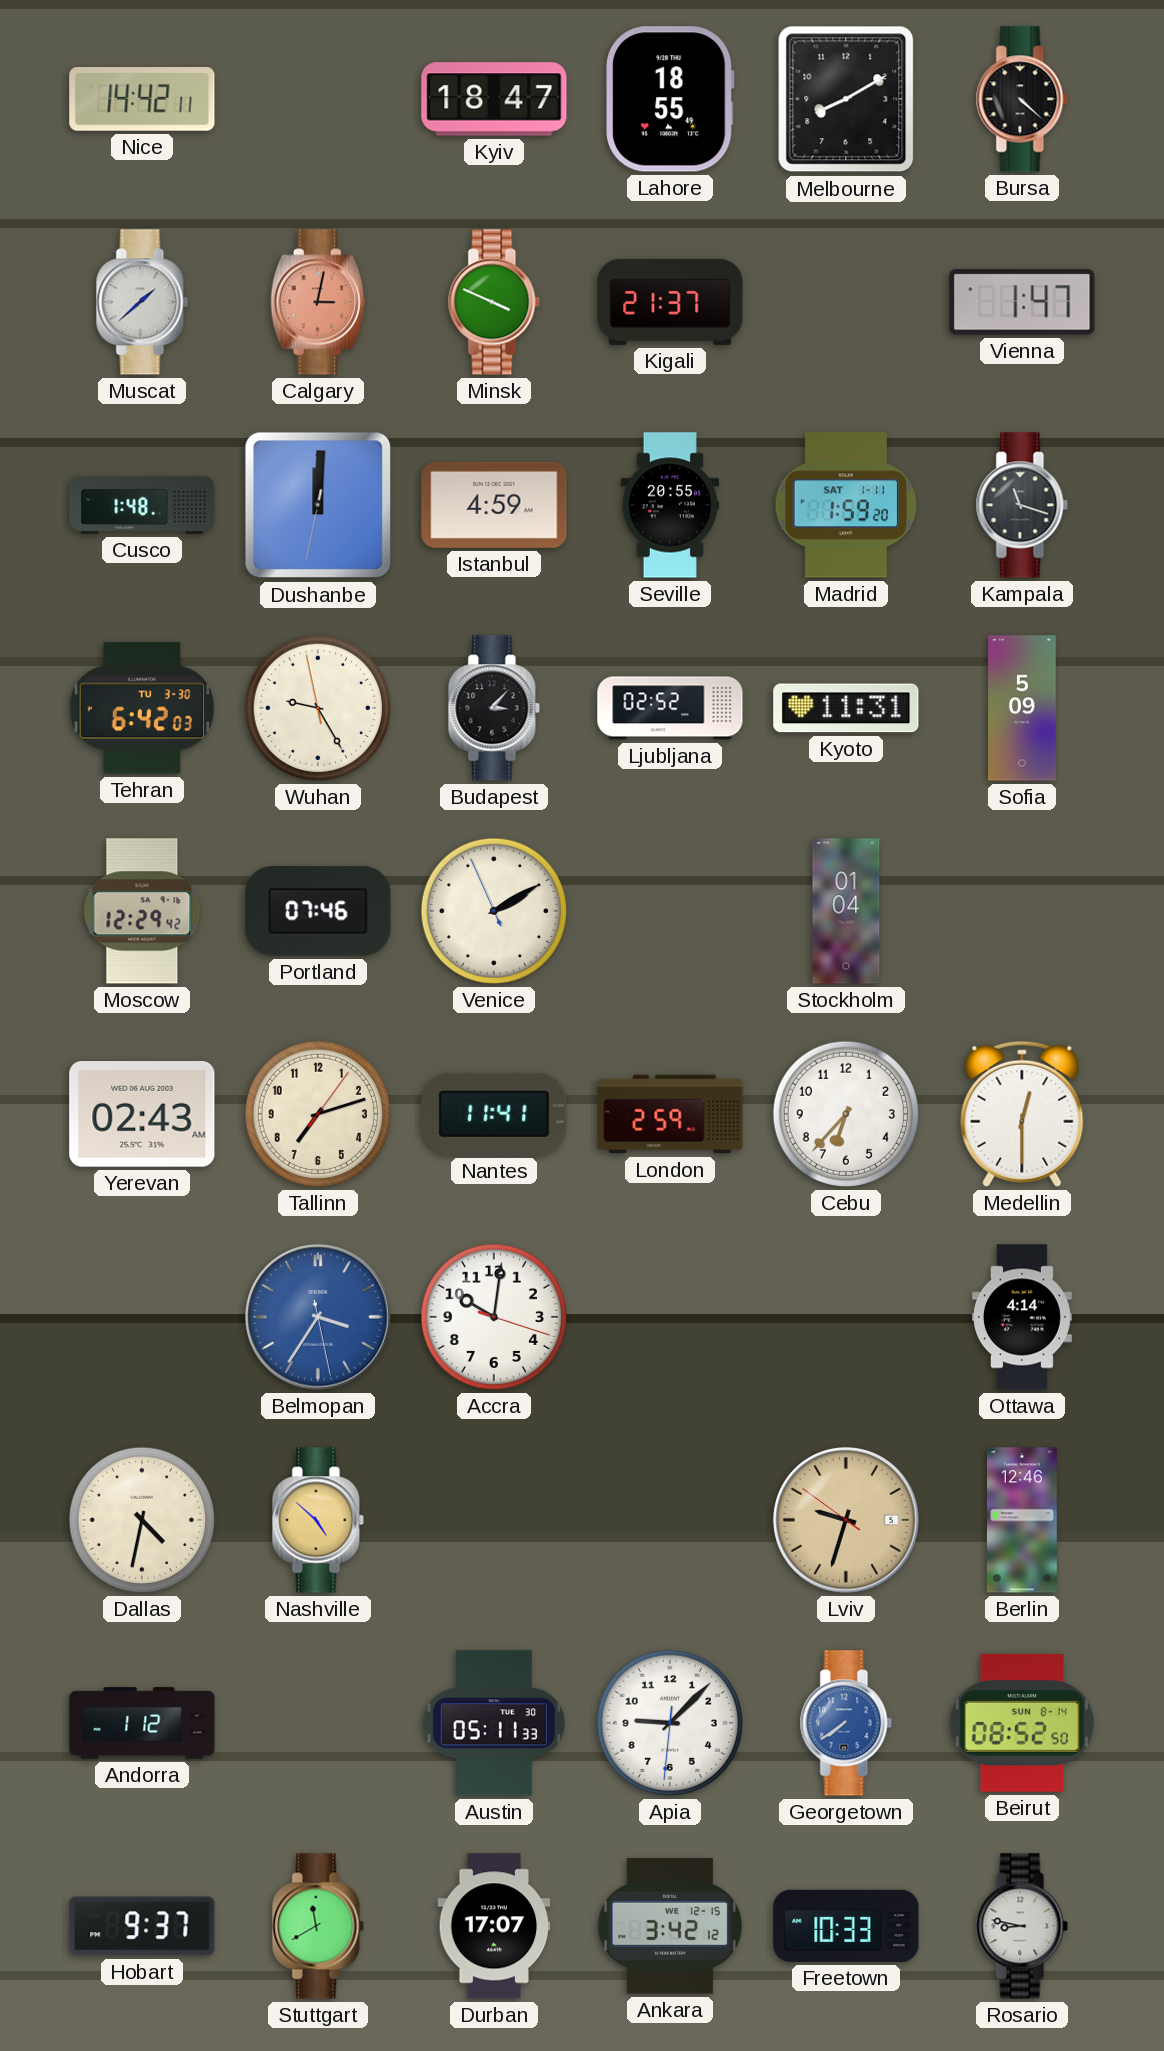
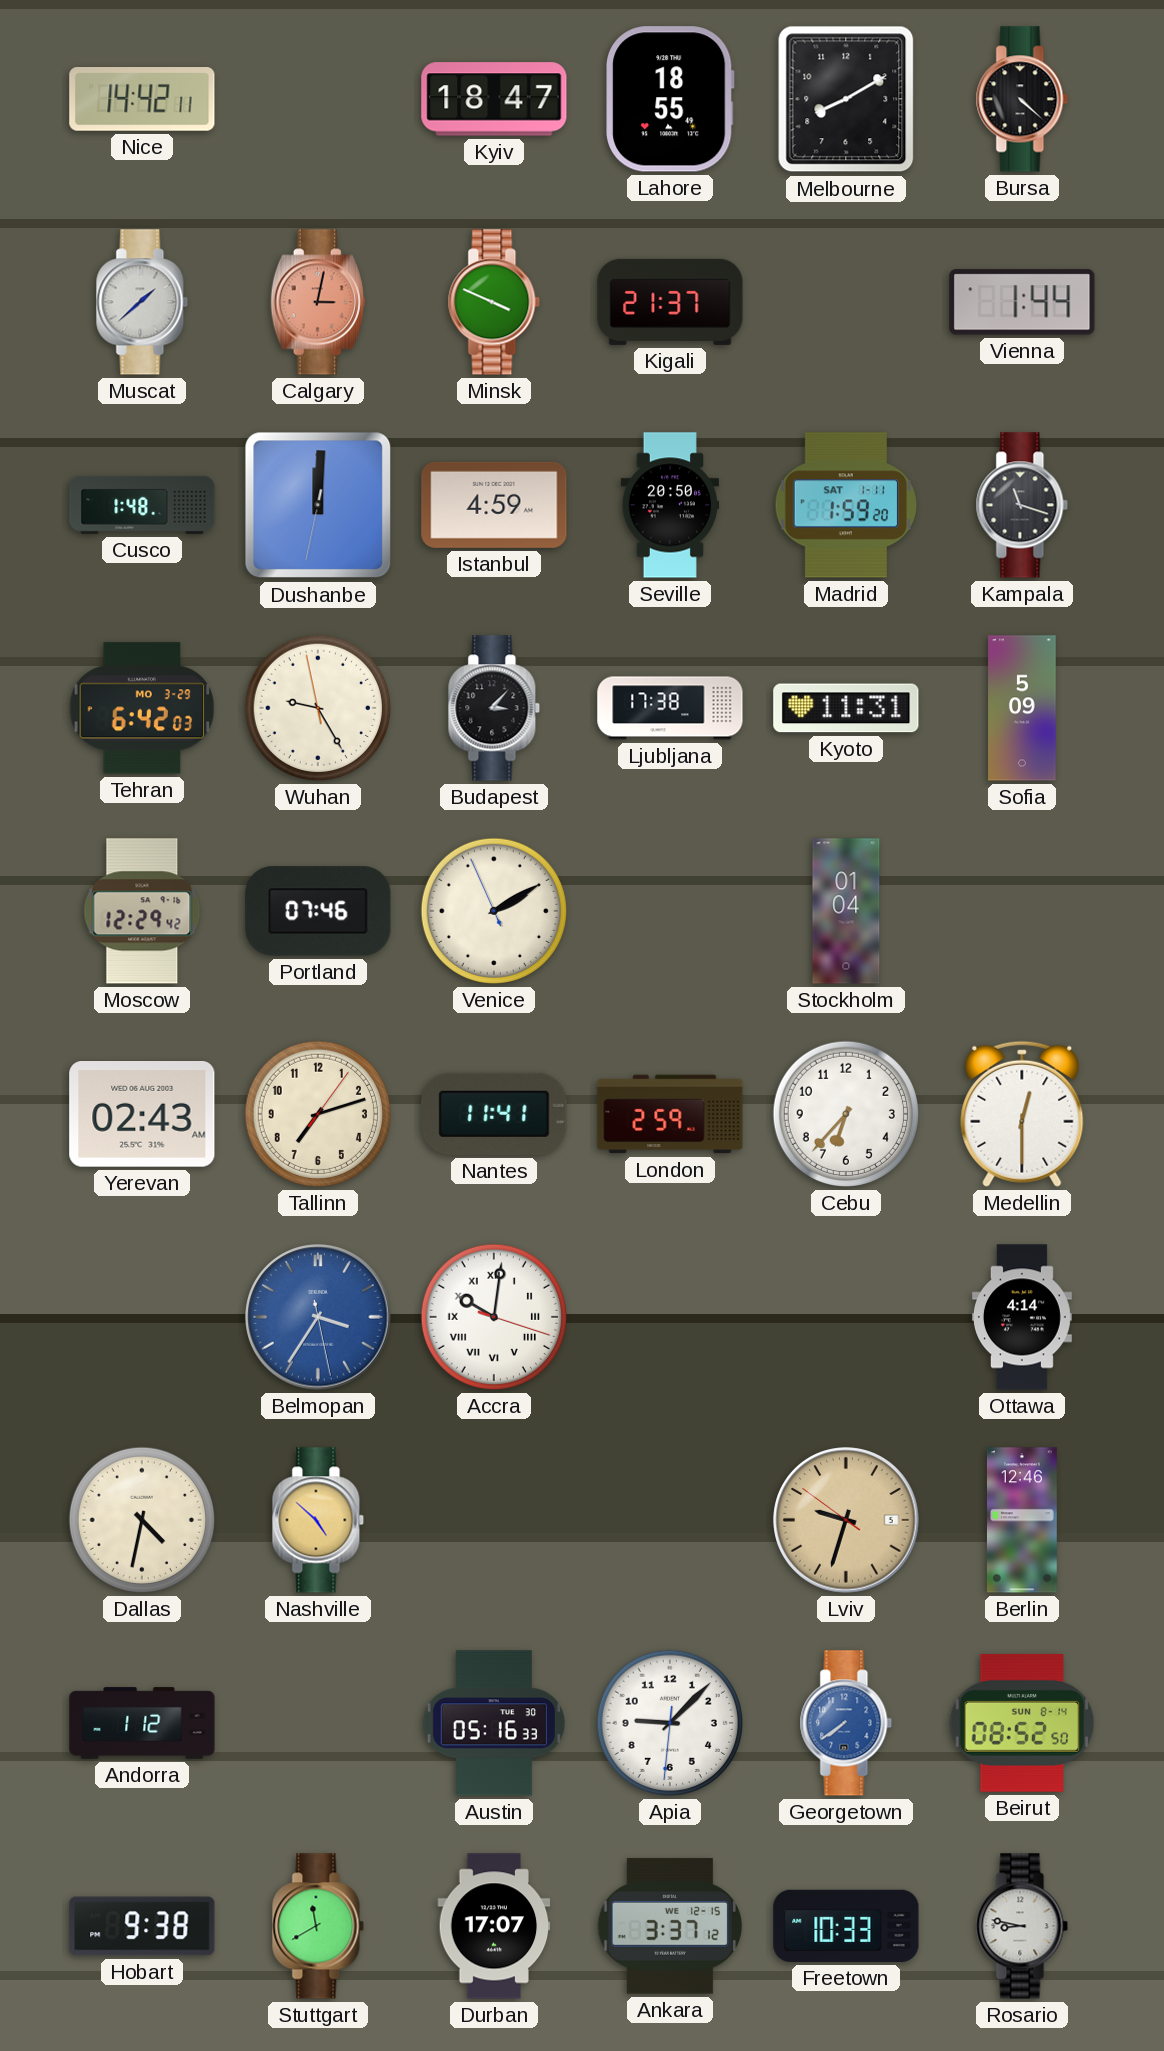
Vienna: 1:47 -> 1:44
Seville: 20:55 -> 20:50
Tehran date: TU 3-30 -> MO 3-29
Ljubljana: 02:52 -> 17:38
Accra numerals: Arabic -> Roman
Austin: 05:11 -> 05:16
Hobart: 9:37 -> 9:38
Ankara: 3:42 -> 3:37
